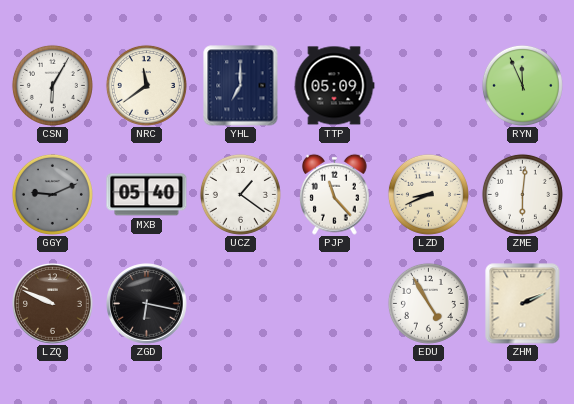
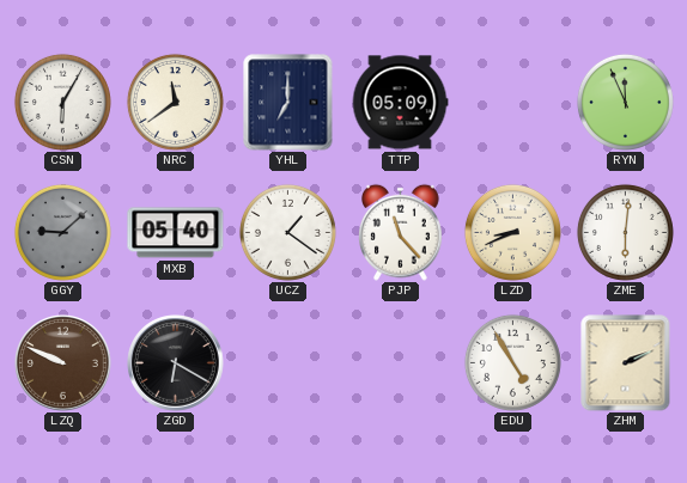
GGY: 9:11 -> 9:08
ZGD: 6:17 -> 6:20
